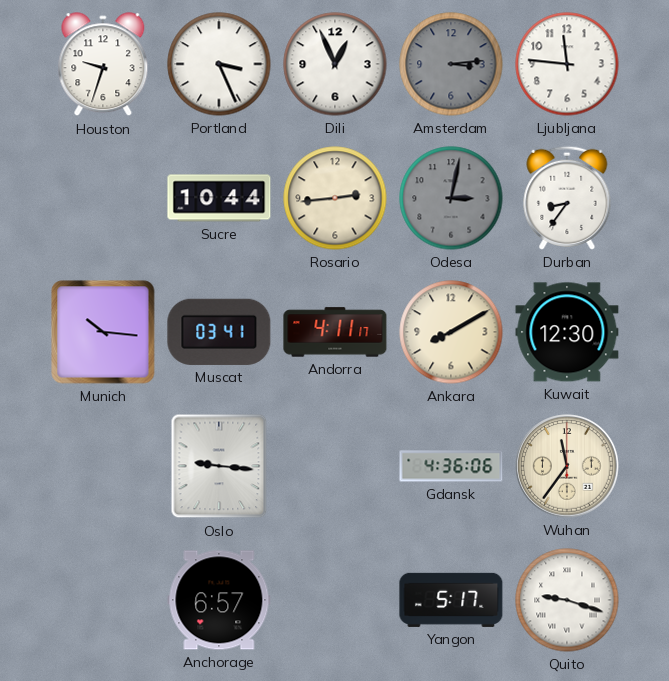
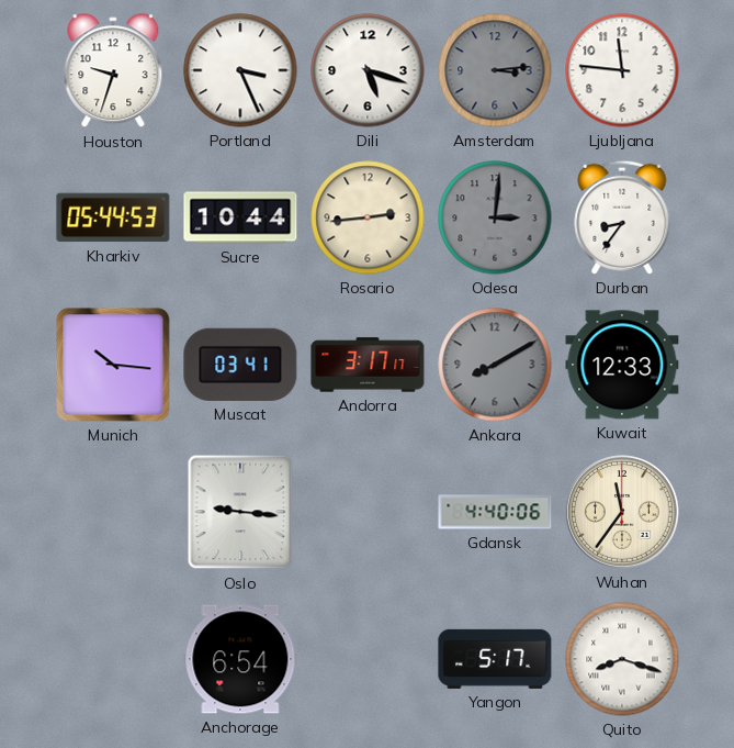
Dili: 12:56 -> 5:18
Kharkiv: none -> 05:44
Odesa: 3:02 -> 3:01
Andorra: 4:11 -> 3:17
Ankara dial: cream -> grey
Kuwait: 12:30 -> 12:33
Gdansk: 4:36 -> 4:40
Anchorage: 6:57 -> 6:54
Quito: 9:18 -> 8:18
